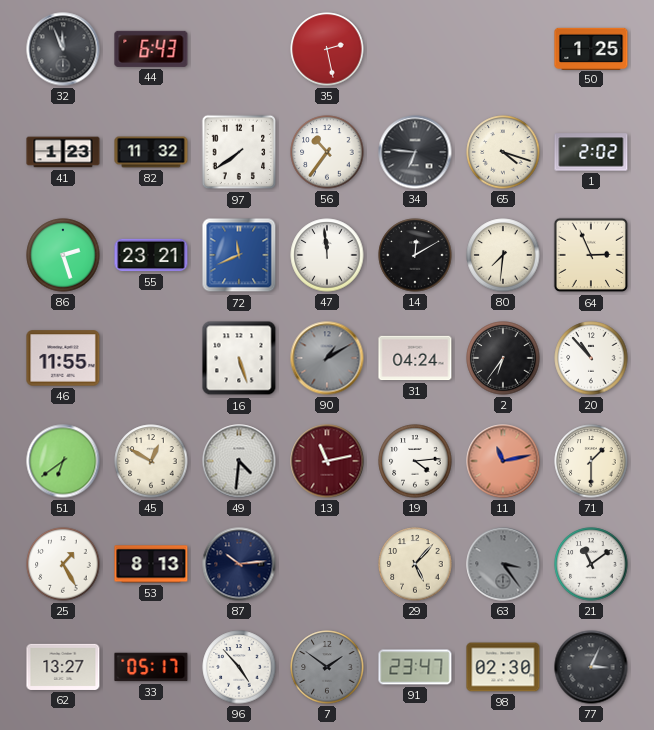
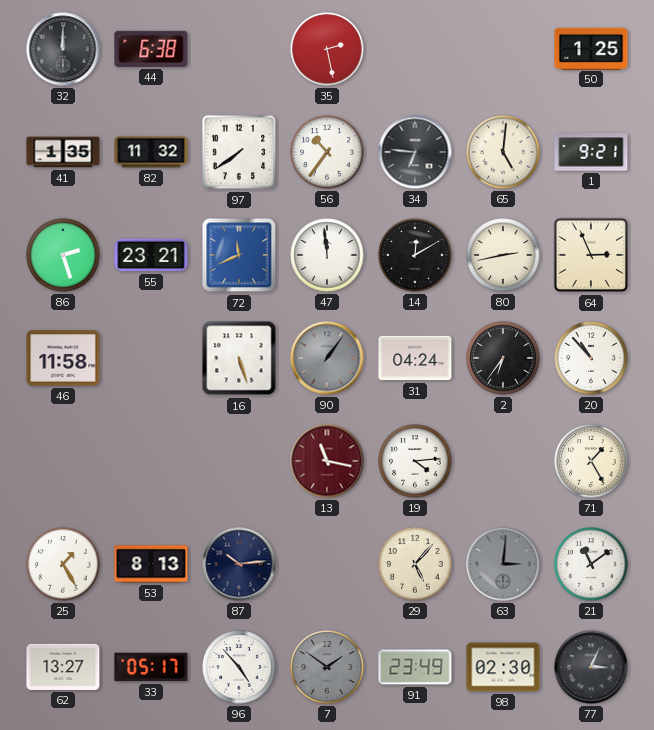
32: 11:56 -> 12:00
44: 6:43 -> 6:38
41: 1:23 -> 1:35
65: 4:18 -> 5:01
1: 2:02 -> 9:21
80: 7:31 -> 2:43
46: 11:55 -> 11:58
90: 1:10 -> 1:06
51: 6:39 -> none
45: 12:50 -> none
49: 4:31 -> none
13: 11:13 -> 11:17
11: 11:13 -> none
71: 1:30 -> 1:25
63: 3:24 -> 3:01
91: 23:47 -> 23:49
